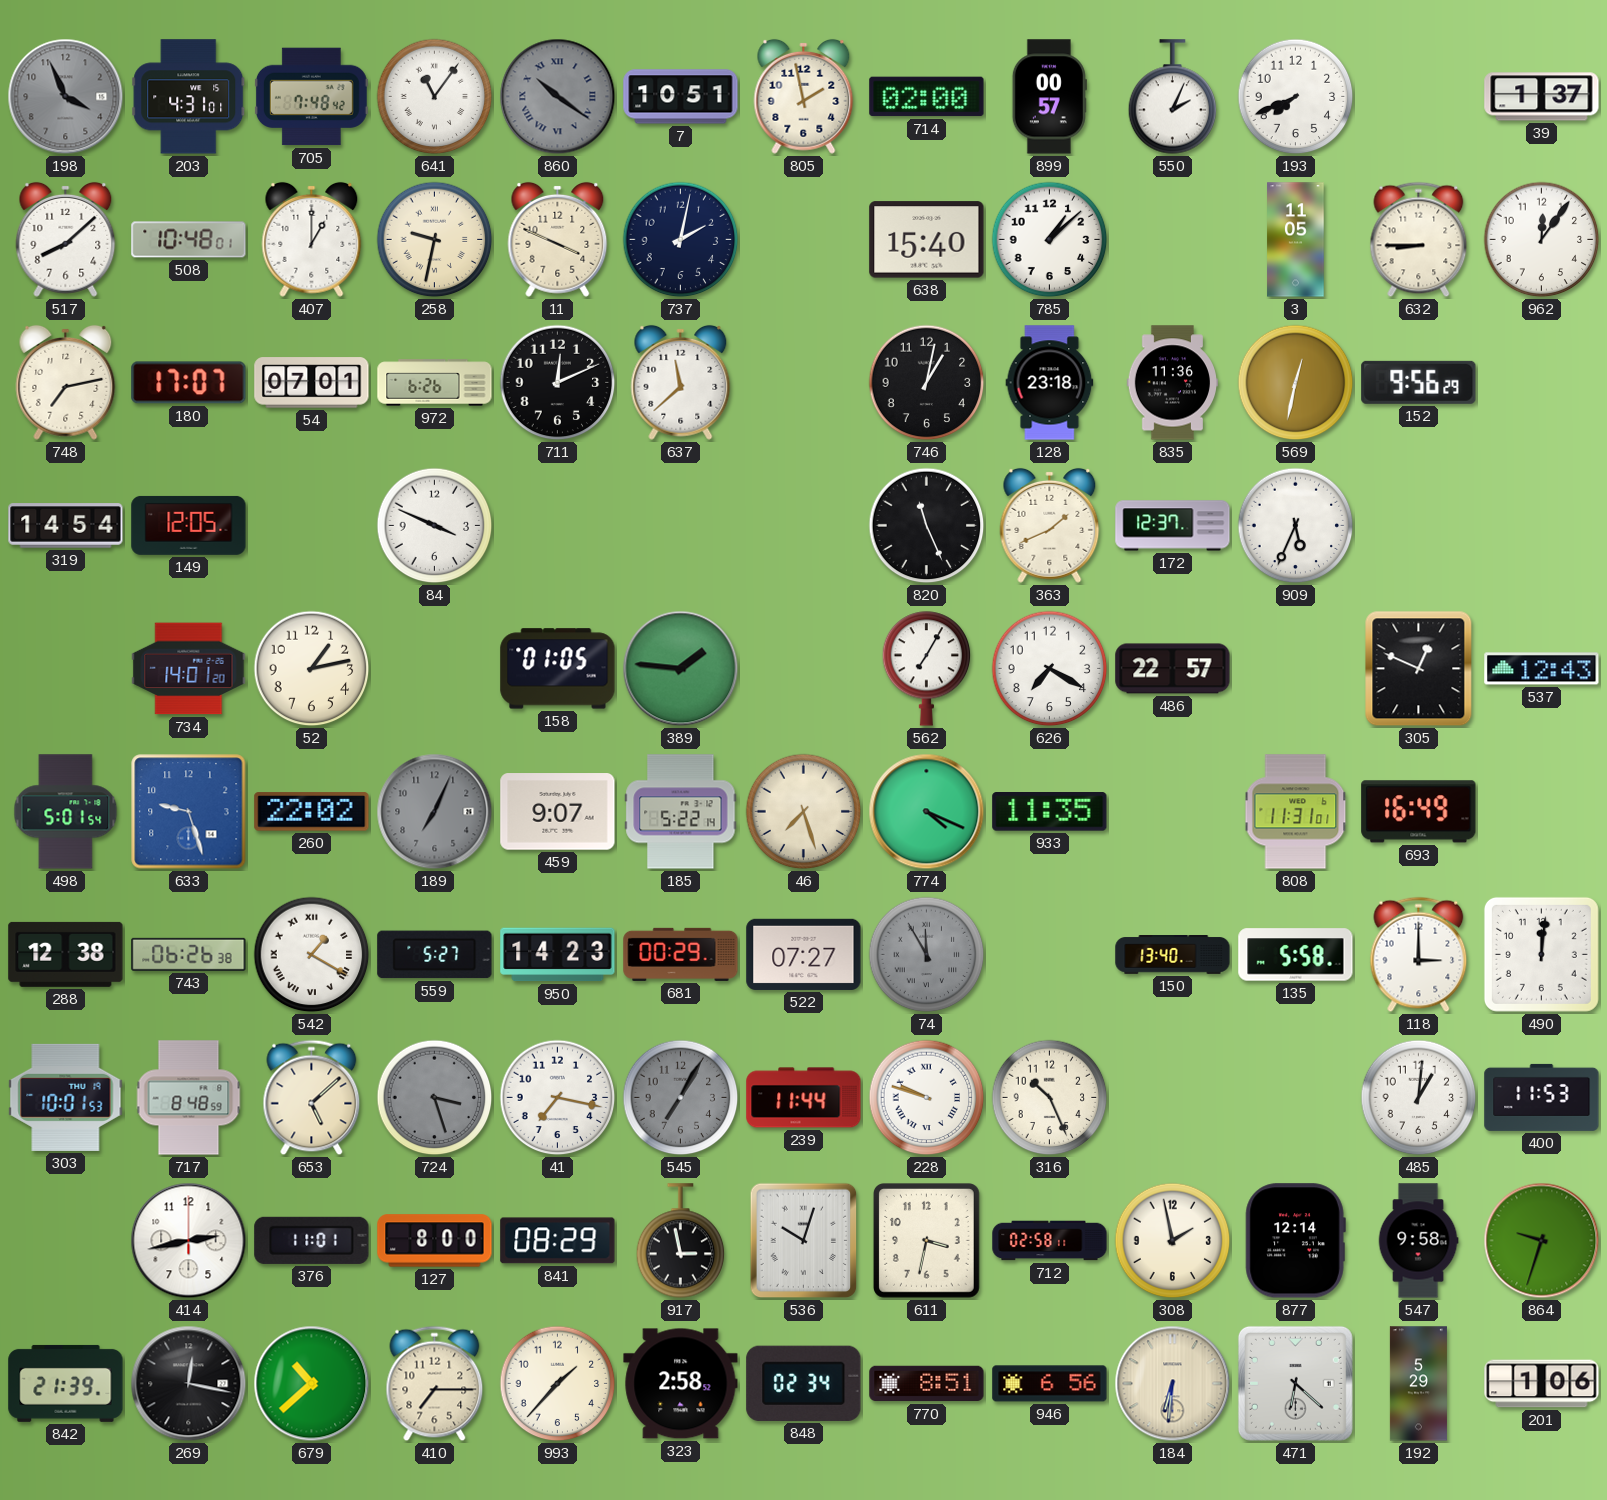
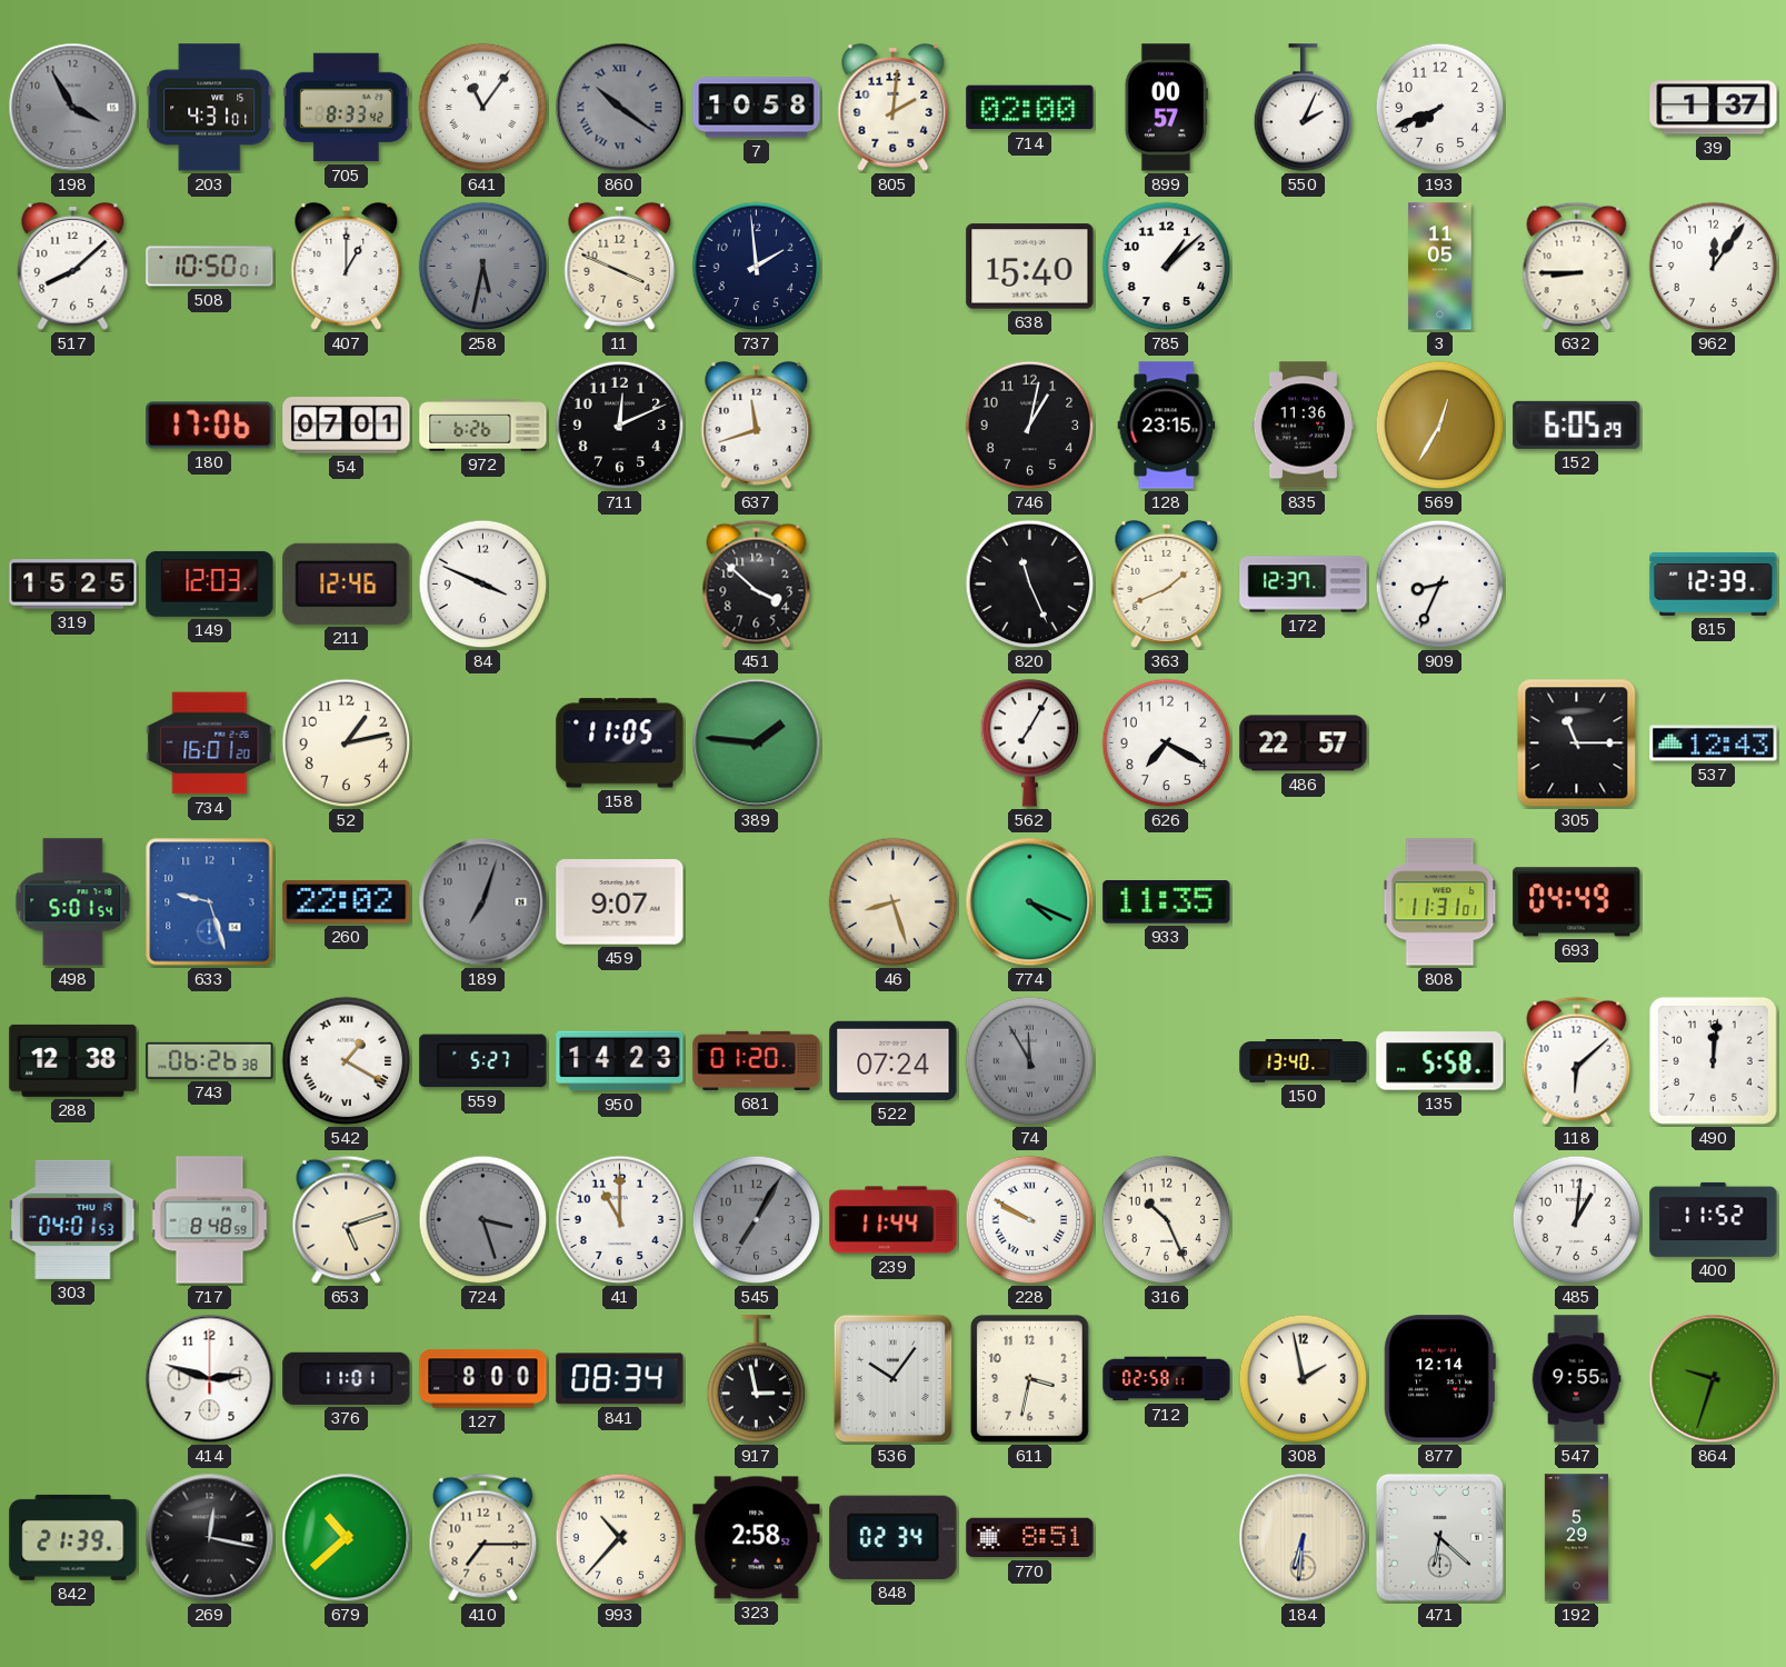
198: 3:56 -> 3:55
705: 7:48 -> 8:33
7: 10:51 -> 10:58
805: 1:58 -> 2:01
508: 10:48 -> 10:50
258: 9:32 -> 5:32
258 dial: cream -> grey
737: 2:02 -> 1:59
748: 7:13 -> none
180: 17:07 -> 17:06
637: 11:38 -> 11:42
128: 23:18 -> 23:15
569: 12:32 -> 12:35
152: 9:56 -> 6:05
319: 14:54 -> 15:25
149: 12:05 -> 12:03
211: none -> 12:46
451: none -> 3:52
909: 5:34 -> 8:34
815: none -> 12:39
734: 14:01 -> 16:01
158: 01:05 -> 11:05
305: 12:49 -> 11:15
189: 7:04 -> 7:03
185: 5:22 -> none
46: 7:27 -> 8:27
693: 16:49 -> 04:49
681: 00:29 -> 01:20
522: 07:27 -> 07:24
118: 3:00 -> 6:08
303: 10:01 -> 04:01
653: 5:08 -> 5:12
41: 7:17 -> 11:00
228: 9:48 -> 9:50
400: 11:53 -> 11:52
414: 2:43 -> 2:48
841: 08:29 -> 08:34
536: 10:03 -> 10:06
547: 9:58 -> 9:55
993: 1:37 -> 10:37
946: 6:56 -> none
201: 1:06 -> none
